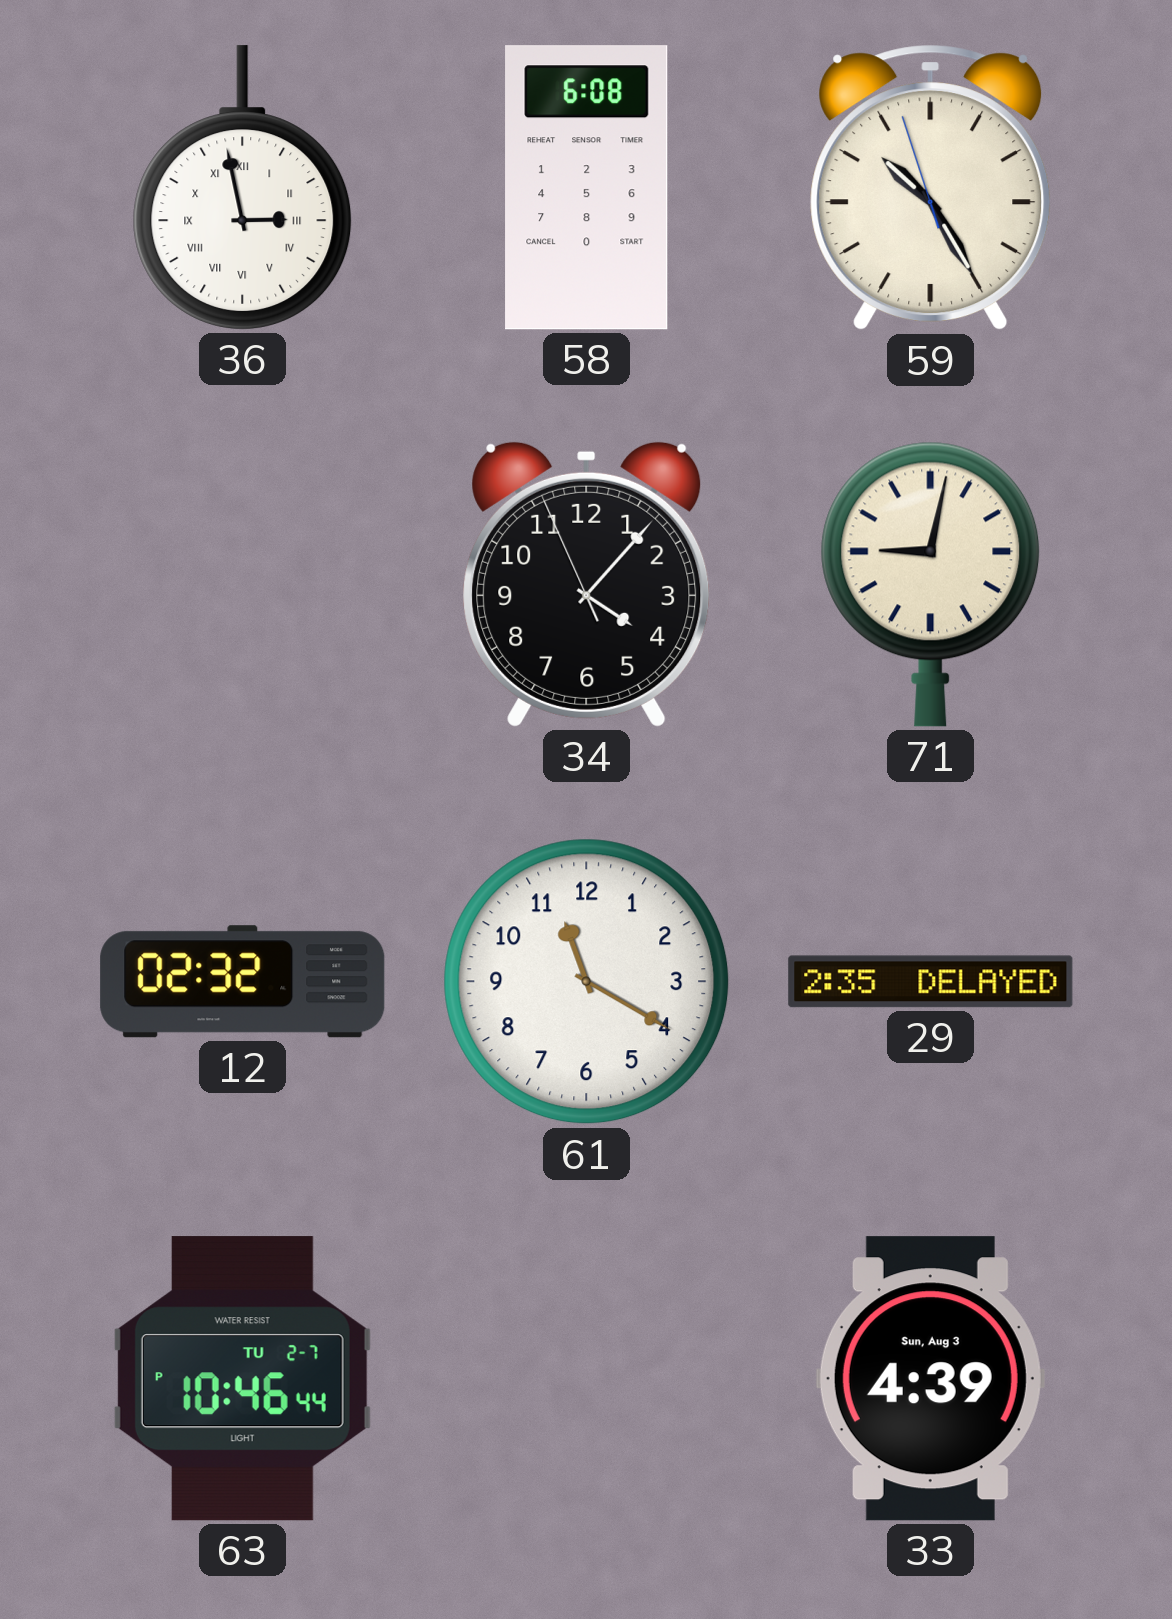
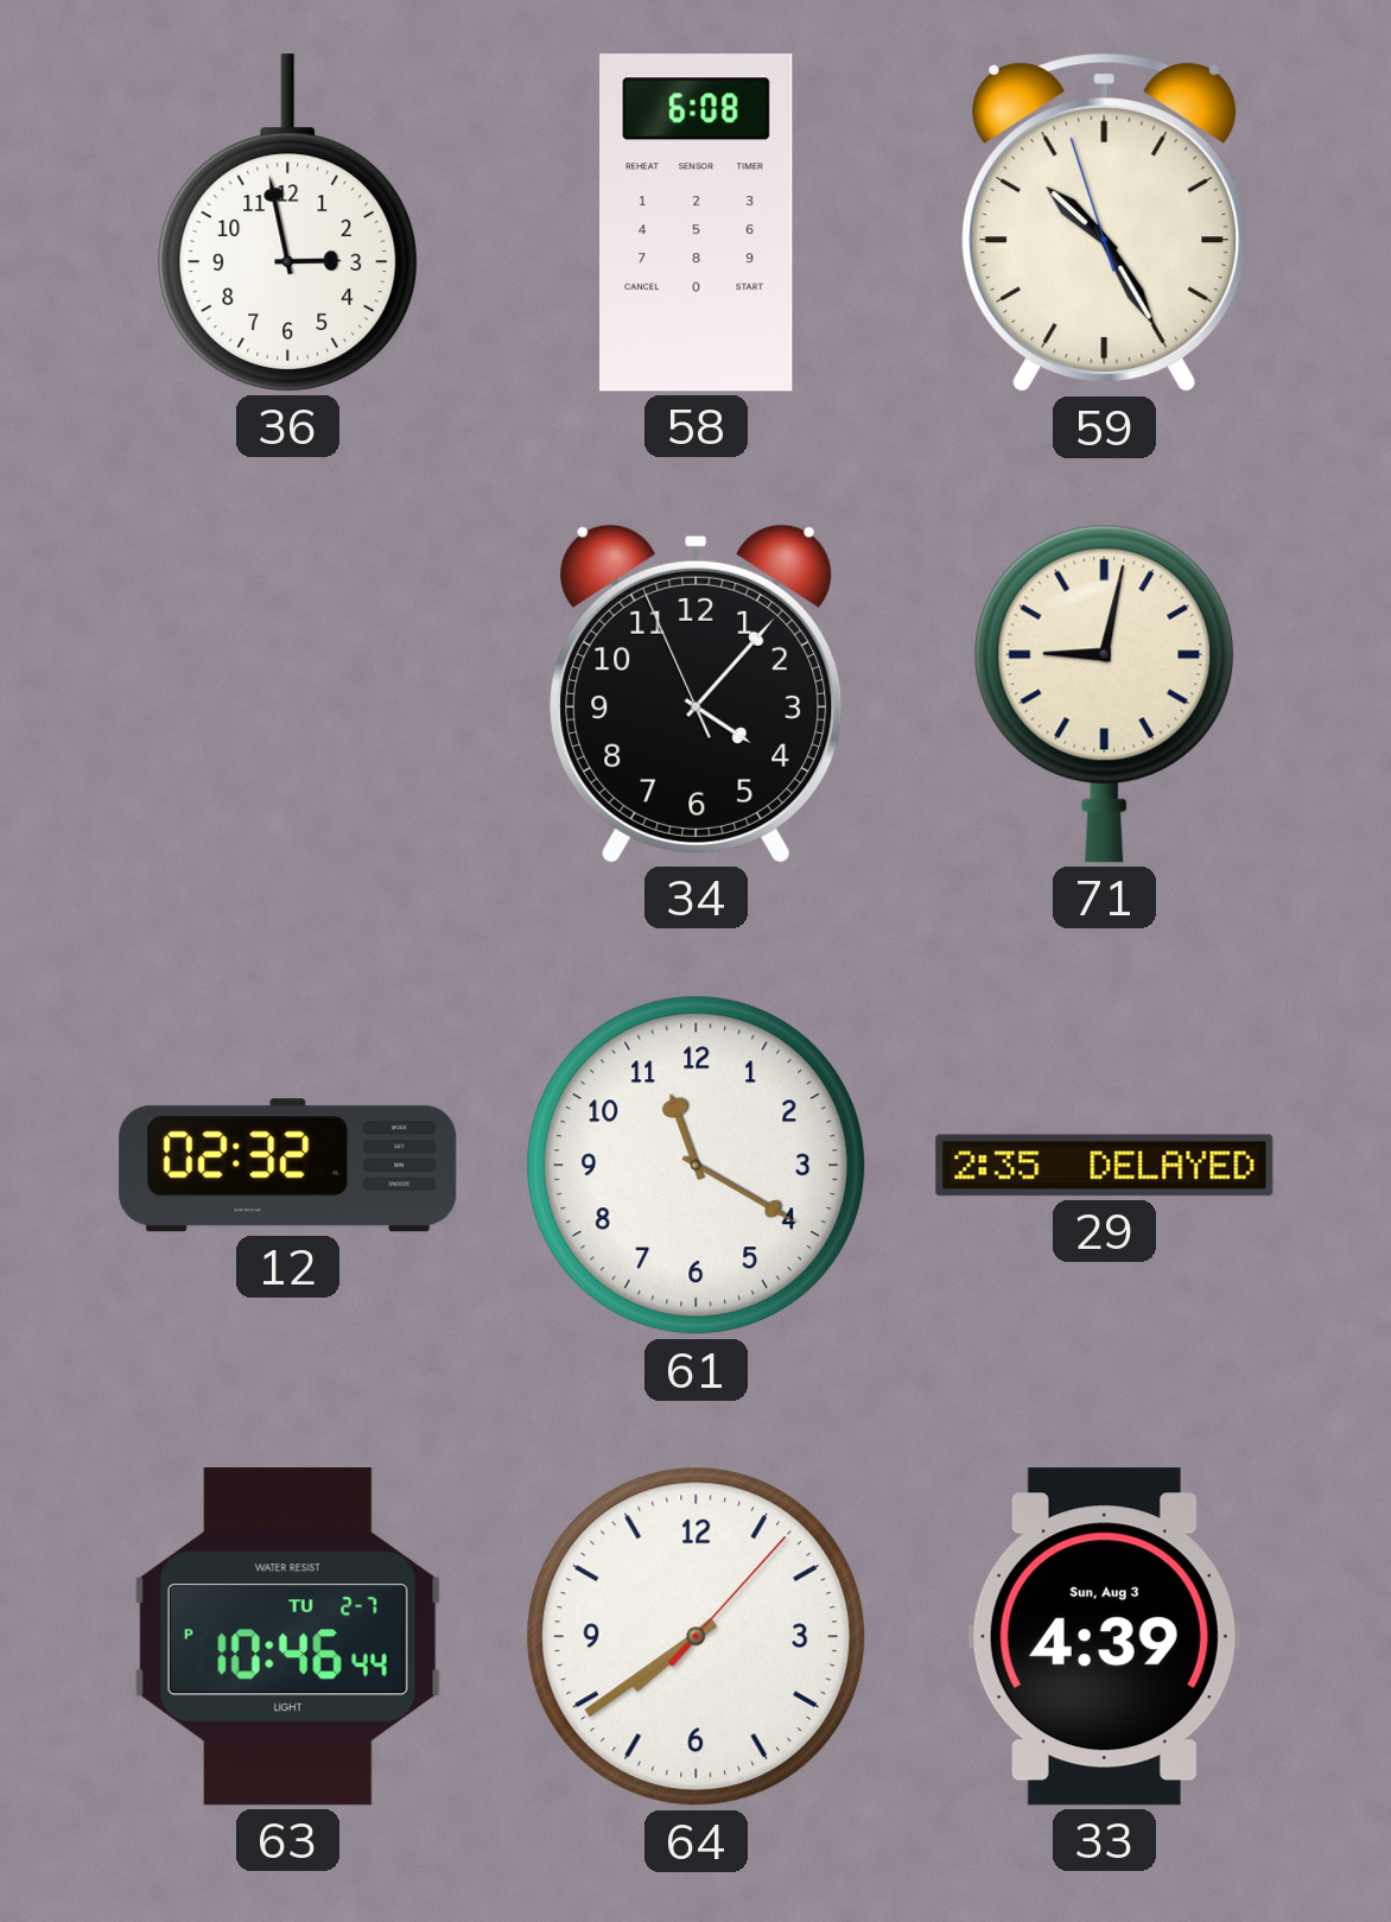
36 numerals: Roman -> Arabic
64: none -> 7:39
